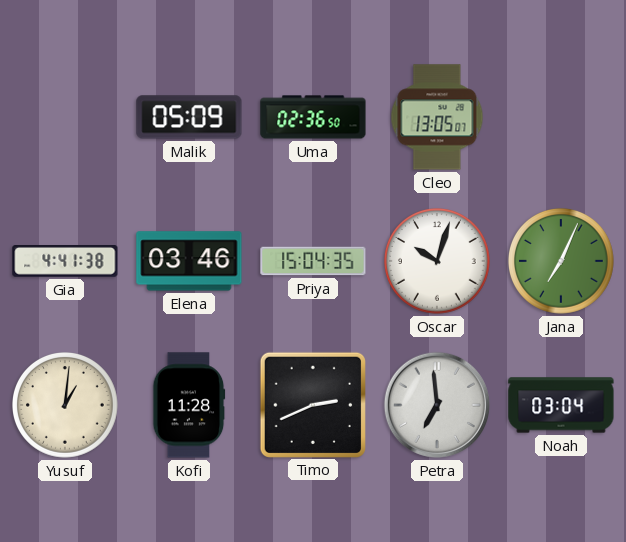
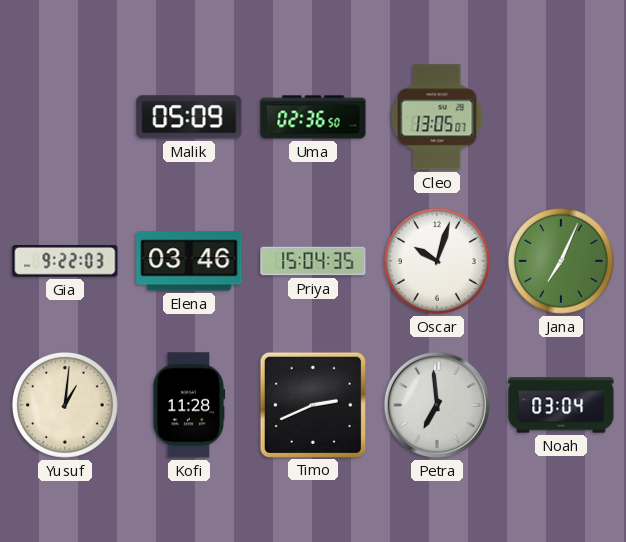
Gia: 4:41 -> 9:22
